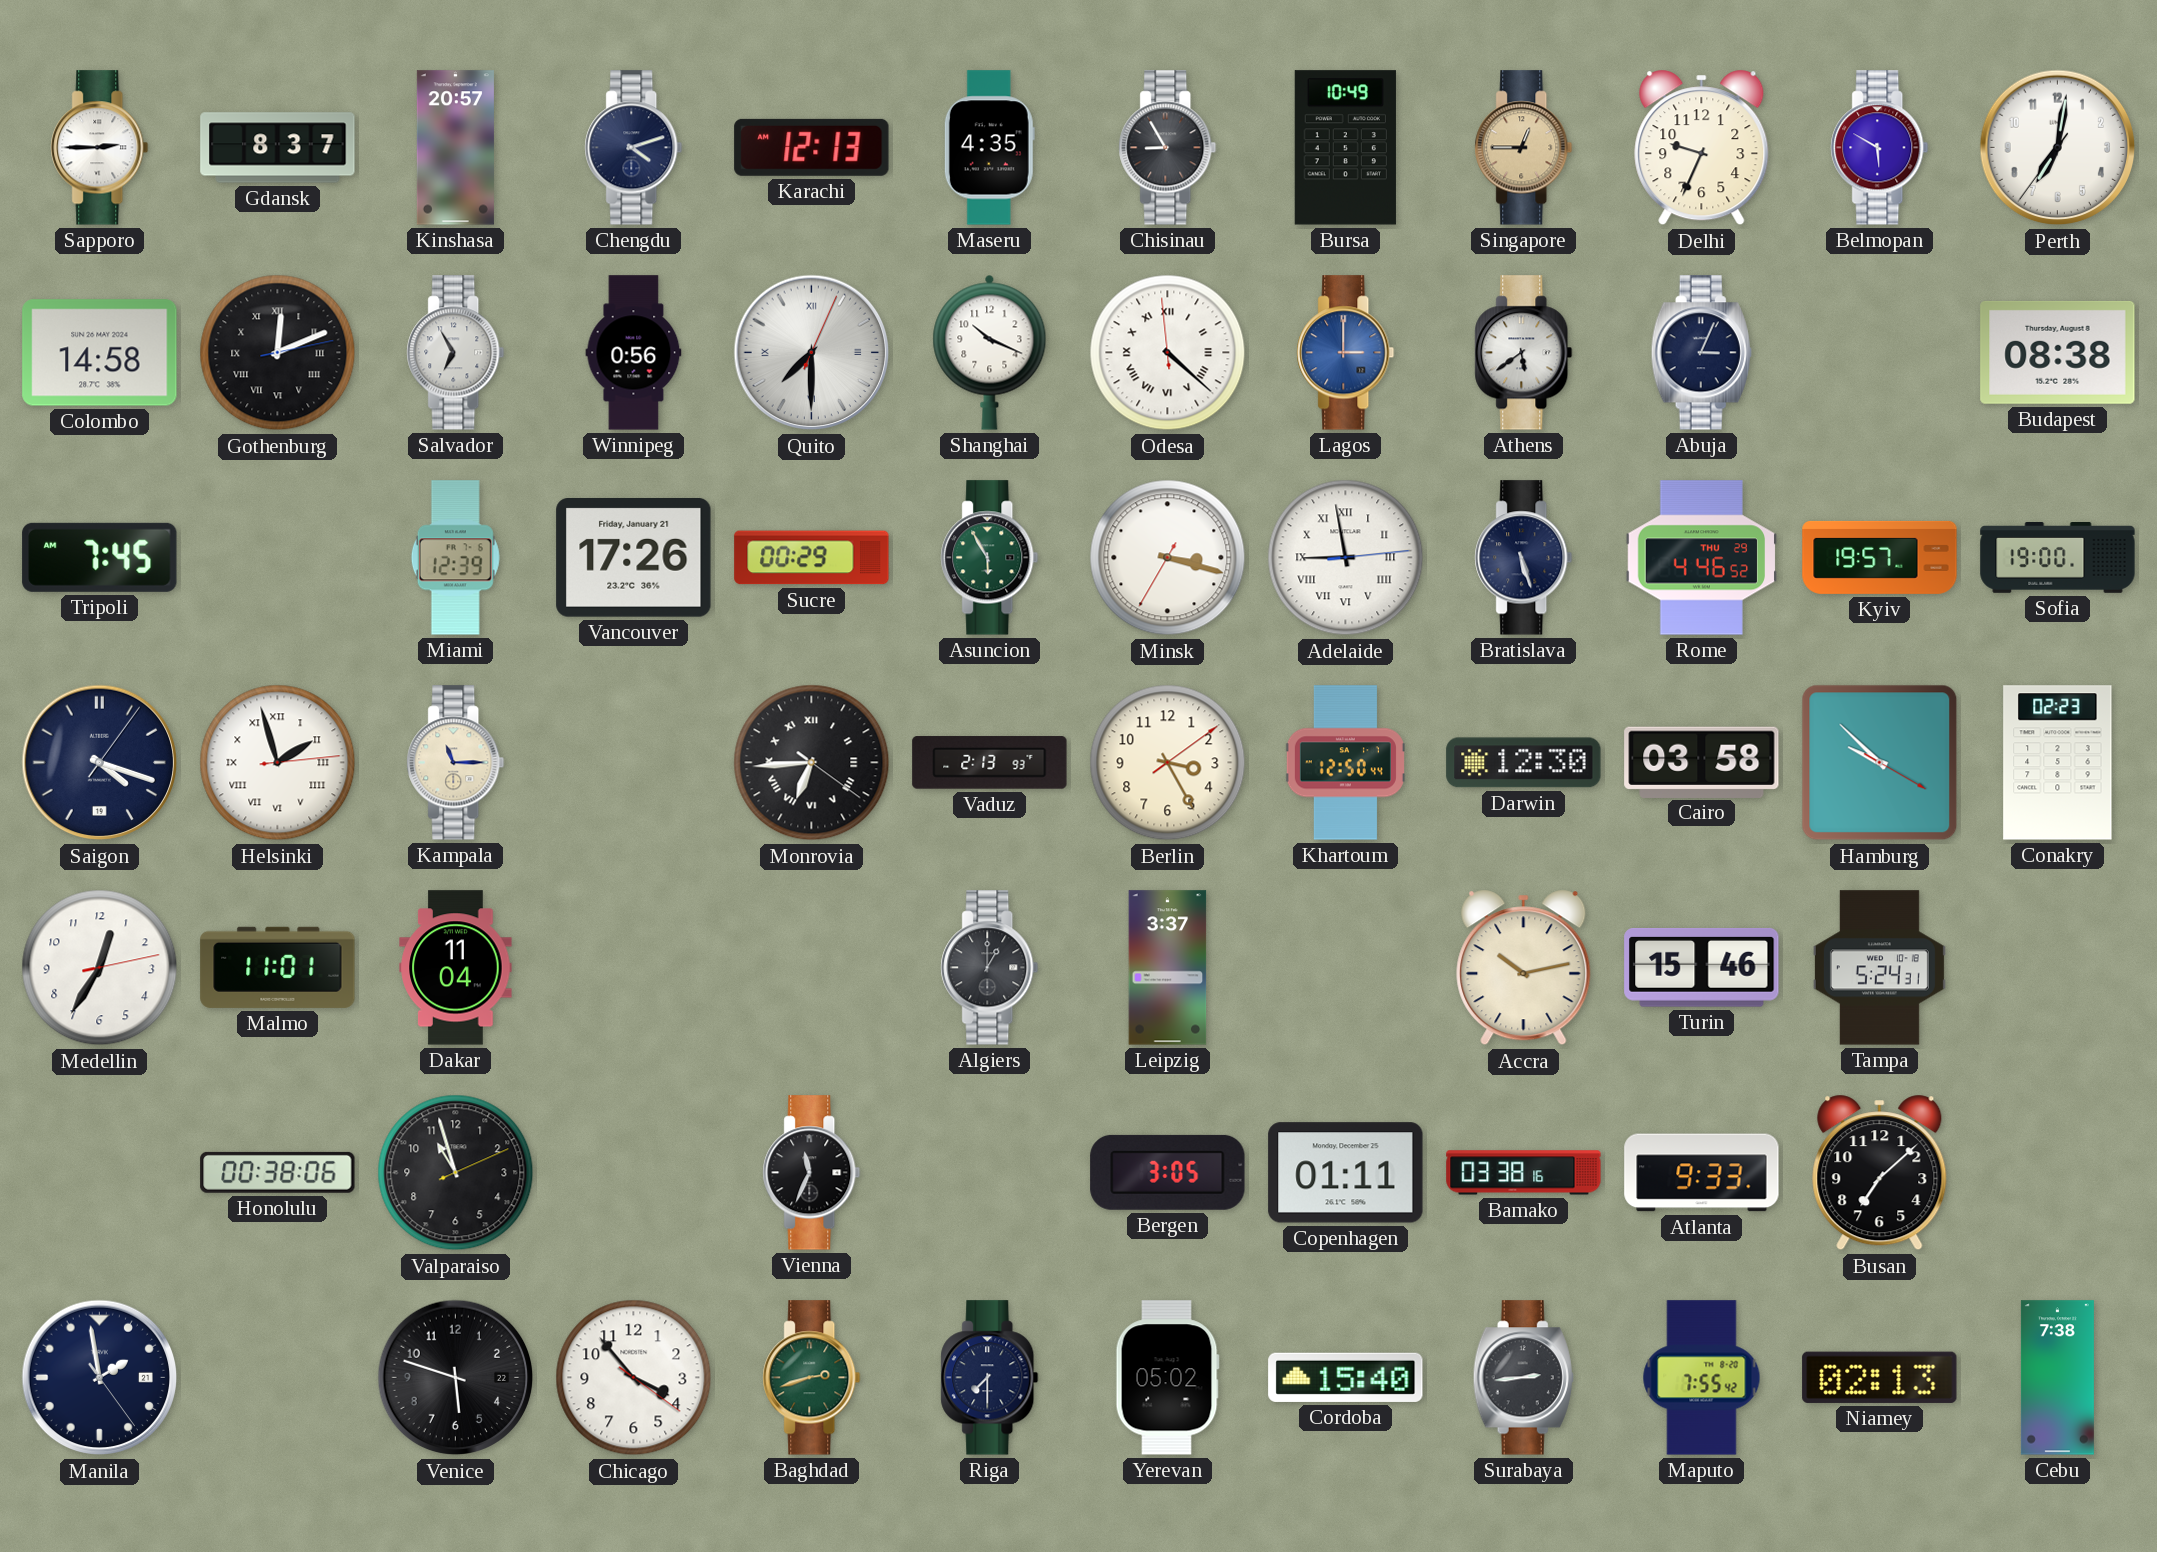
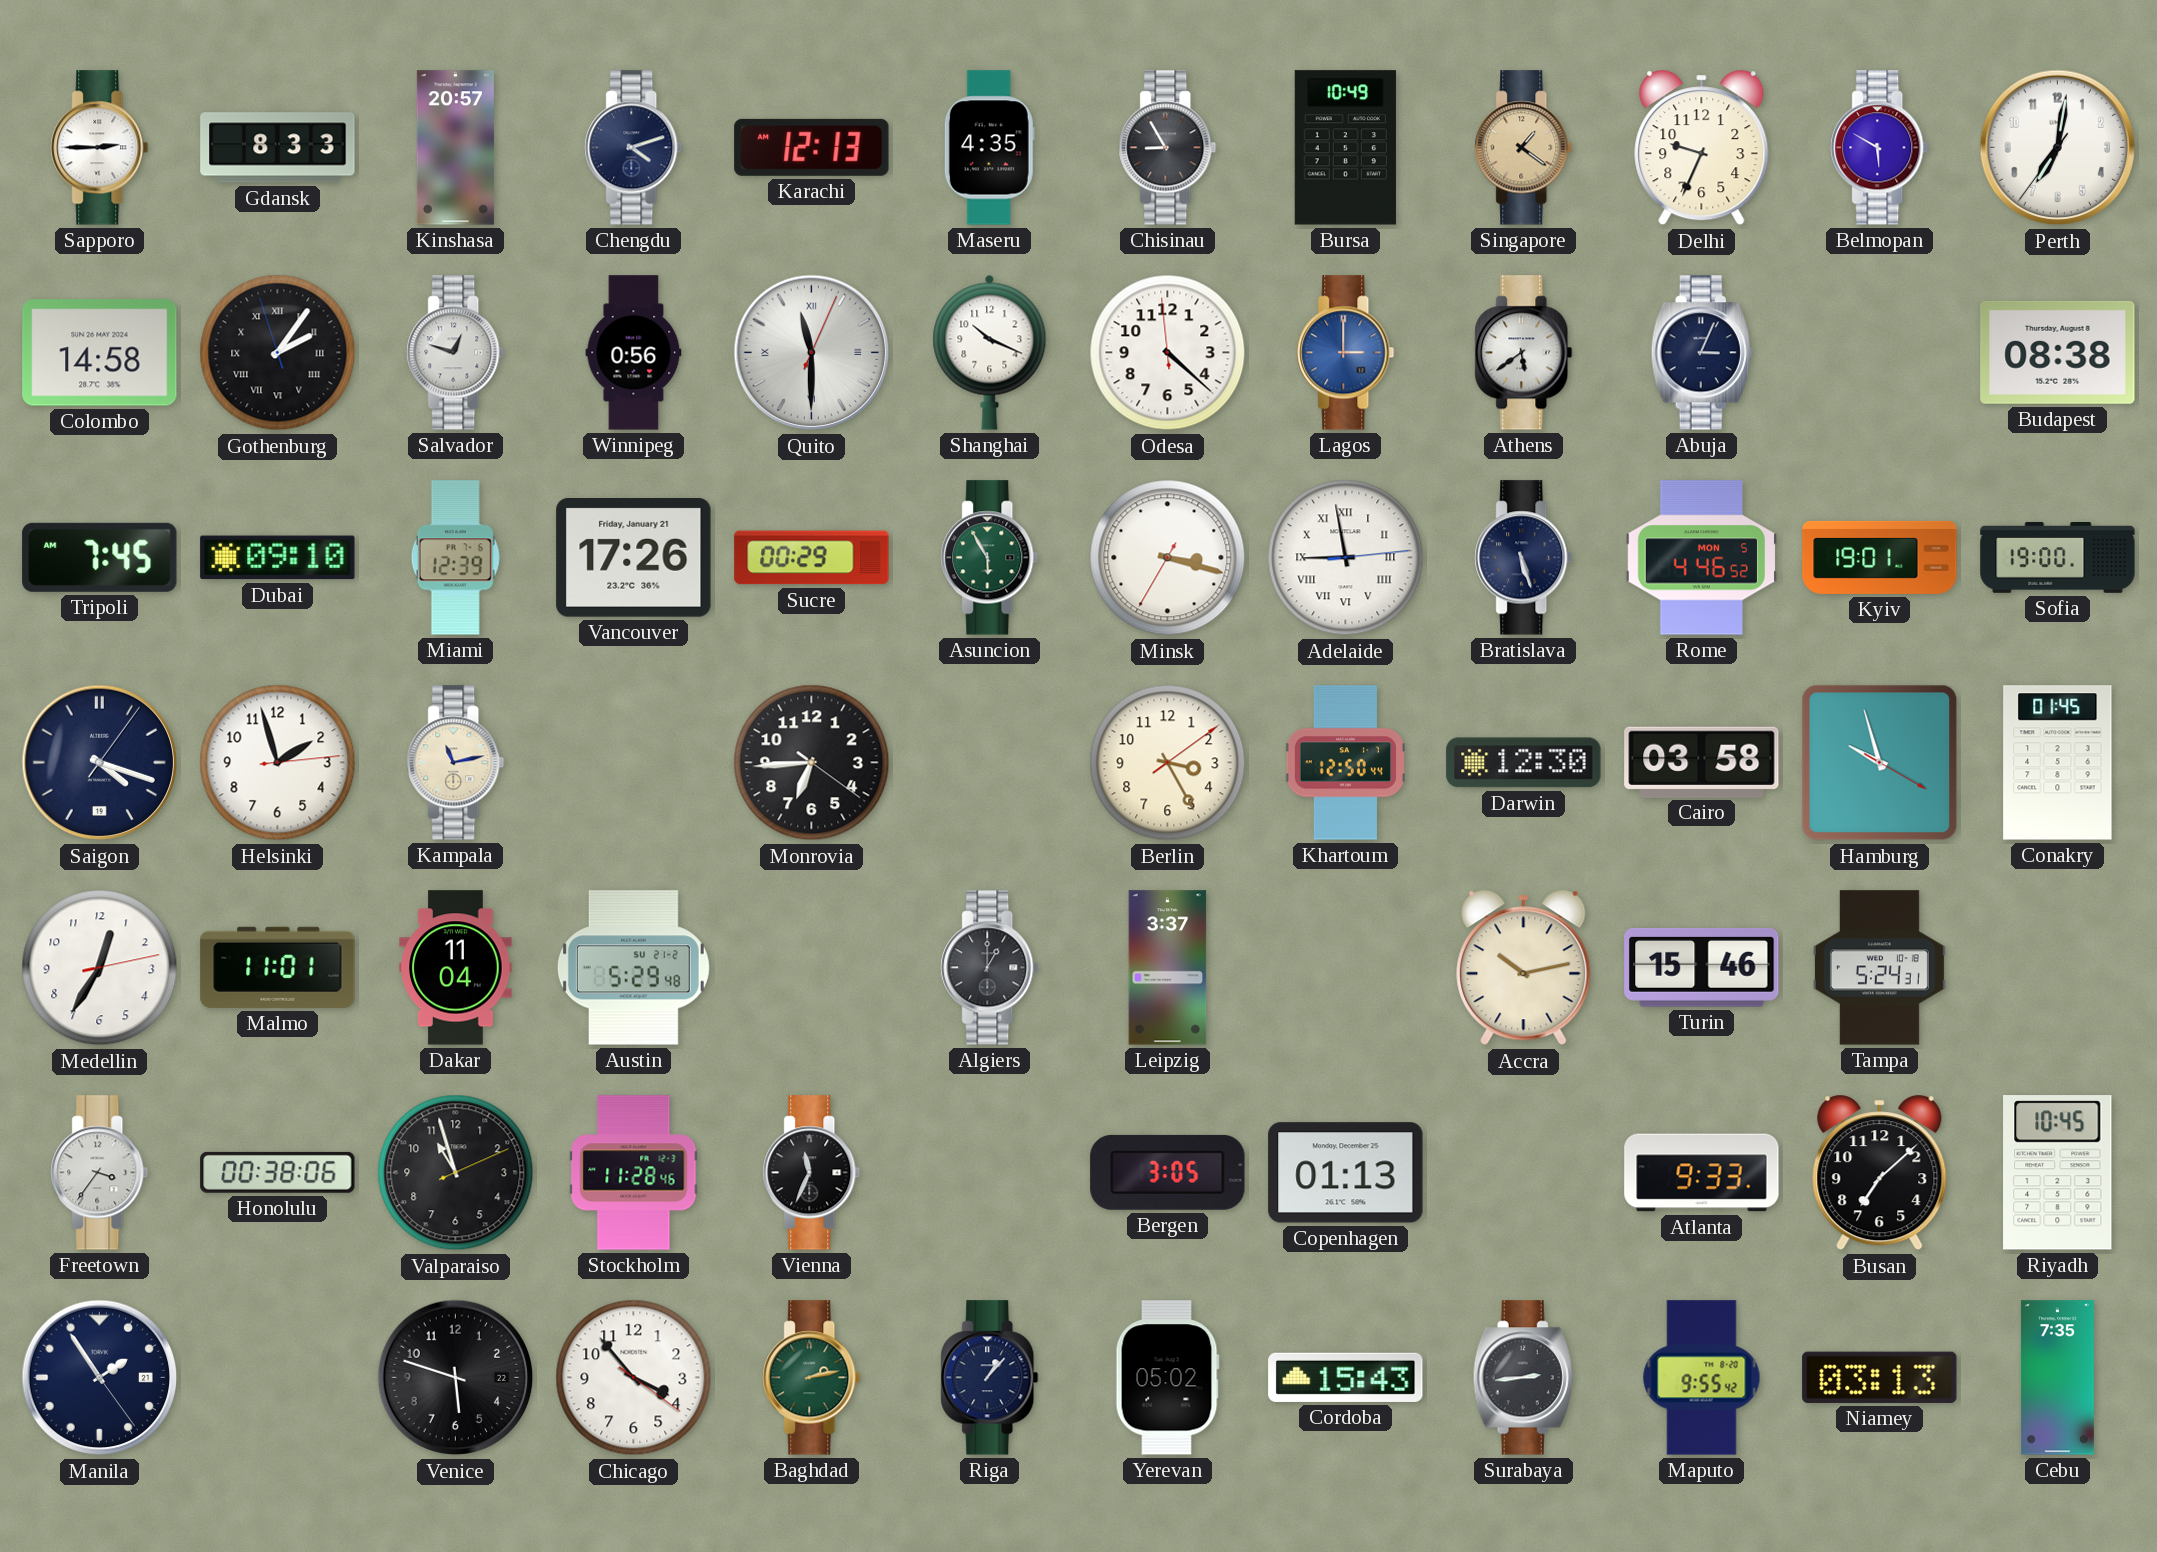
Gdansk: 8:37 -> 8:33
Singapore: 12:45 -> 1:21
Gothenburg: 12:11 -> 2:05
Salvador: 6:55 -> 12:48
Quito: 7:30 -> 11:30
Odesa numerals: Roman -> Arabic
Dubai: none -> 09:10
Rome date: THU 29 -> MON 5
Kyiv: 19:57 -> 19:01
Helsinki numerals: Roman -> Arabic
Kampala: 11:15 -> 11:13
Monrovia numerals: Roman -> Arabic
Vaduz: 2:13 -> none
Hamburg: 9:52 -> 9:57
Conakry: 02:23 -> 01:45
Austin: none -> 5:29
Freetown: none -> 3:36
Stockholm: none -> 11:28
Copenhagen: 01:11 -> 01:13
Bamako: 03:38 -> none
Riyadh: none -> 10:45
Manila: 1:58 -> 1:54
Baghdad: 2:42 -> 2:13
Riga: 7:30 -> 1:07
Cordoba: 15:40 -> 15:43
Maputo: 7:55 -> 9:55
Niamey: 02:13 -> 03:13
Cebu: 7:38 -> 7:35
